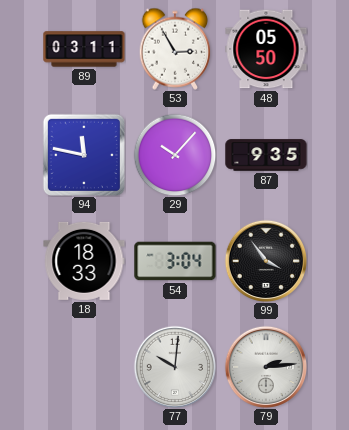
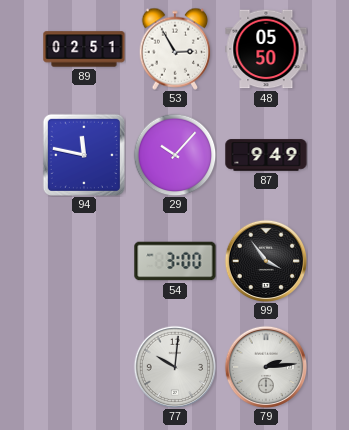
89: 03:11 -> 02:51
87: 9:35 -> 9:49
18: 18:33 -> none
54: 3:04 -> 3:00
